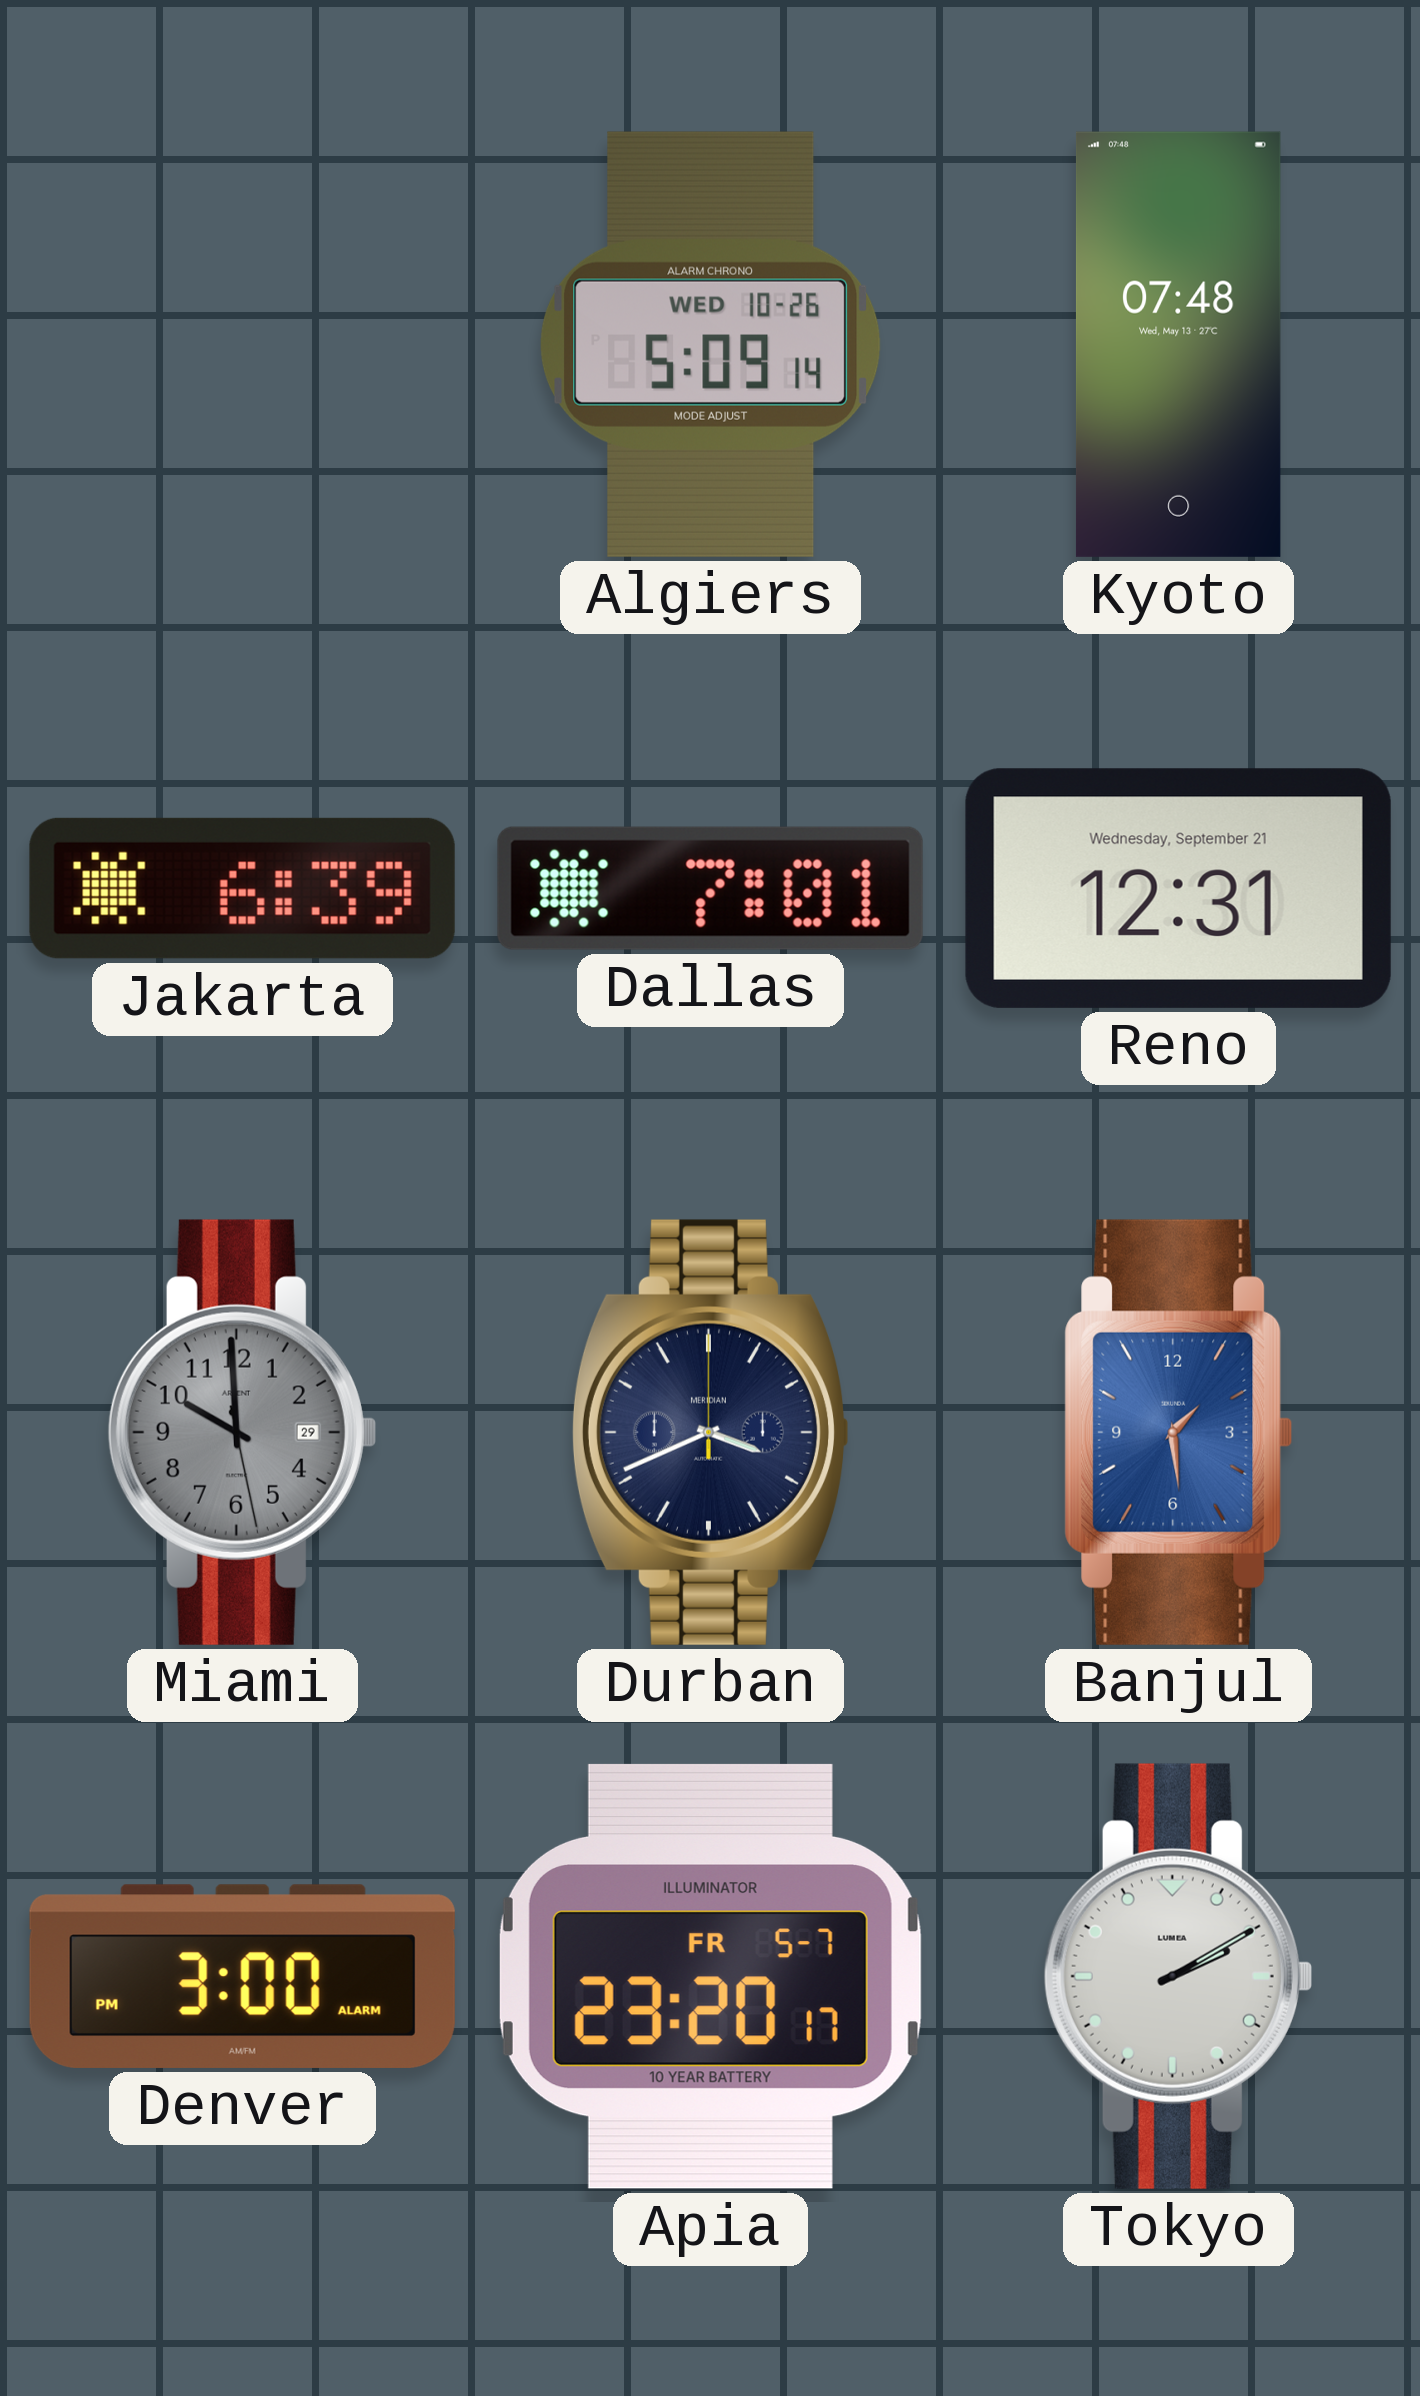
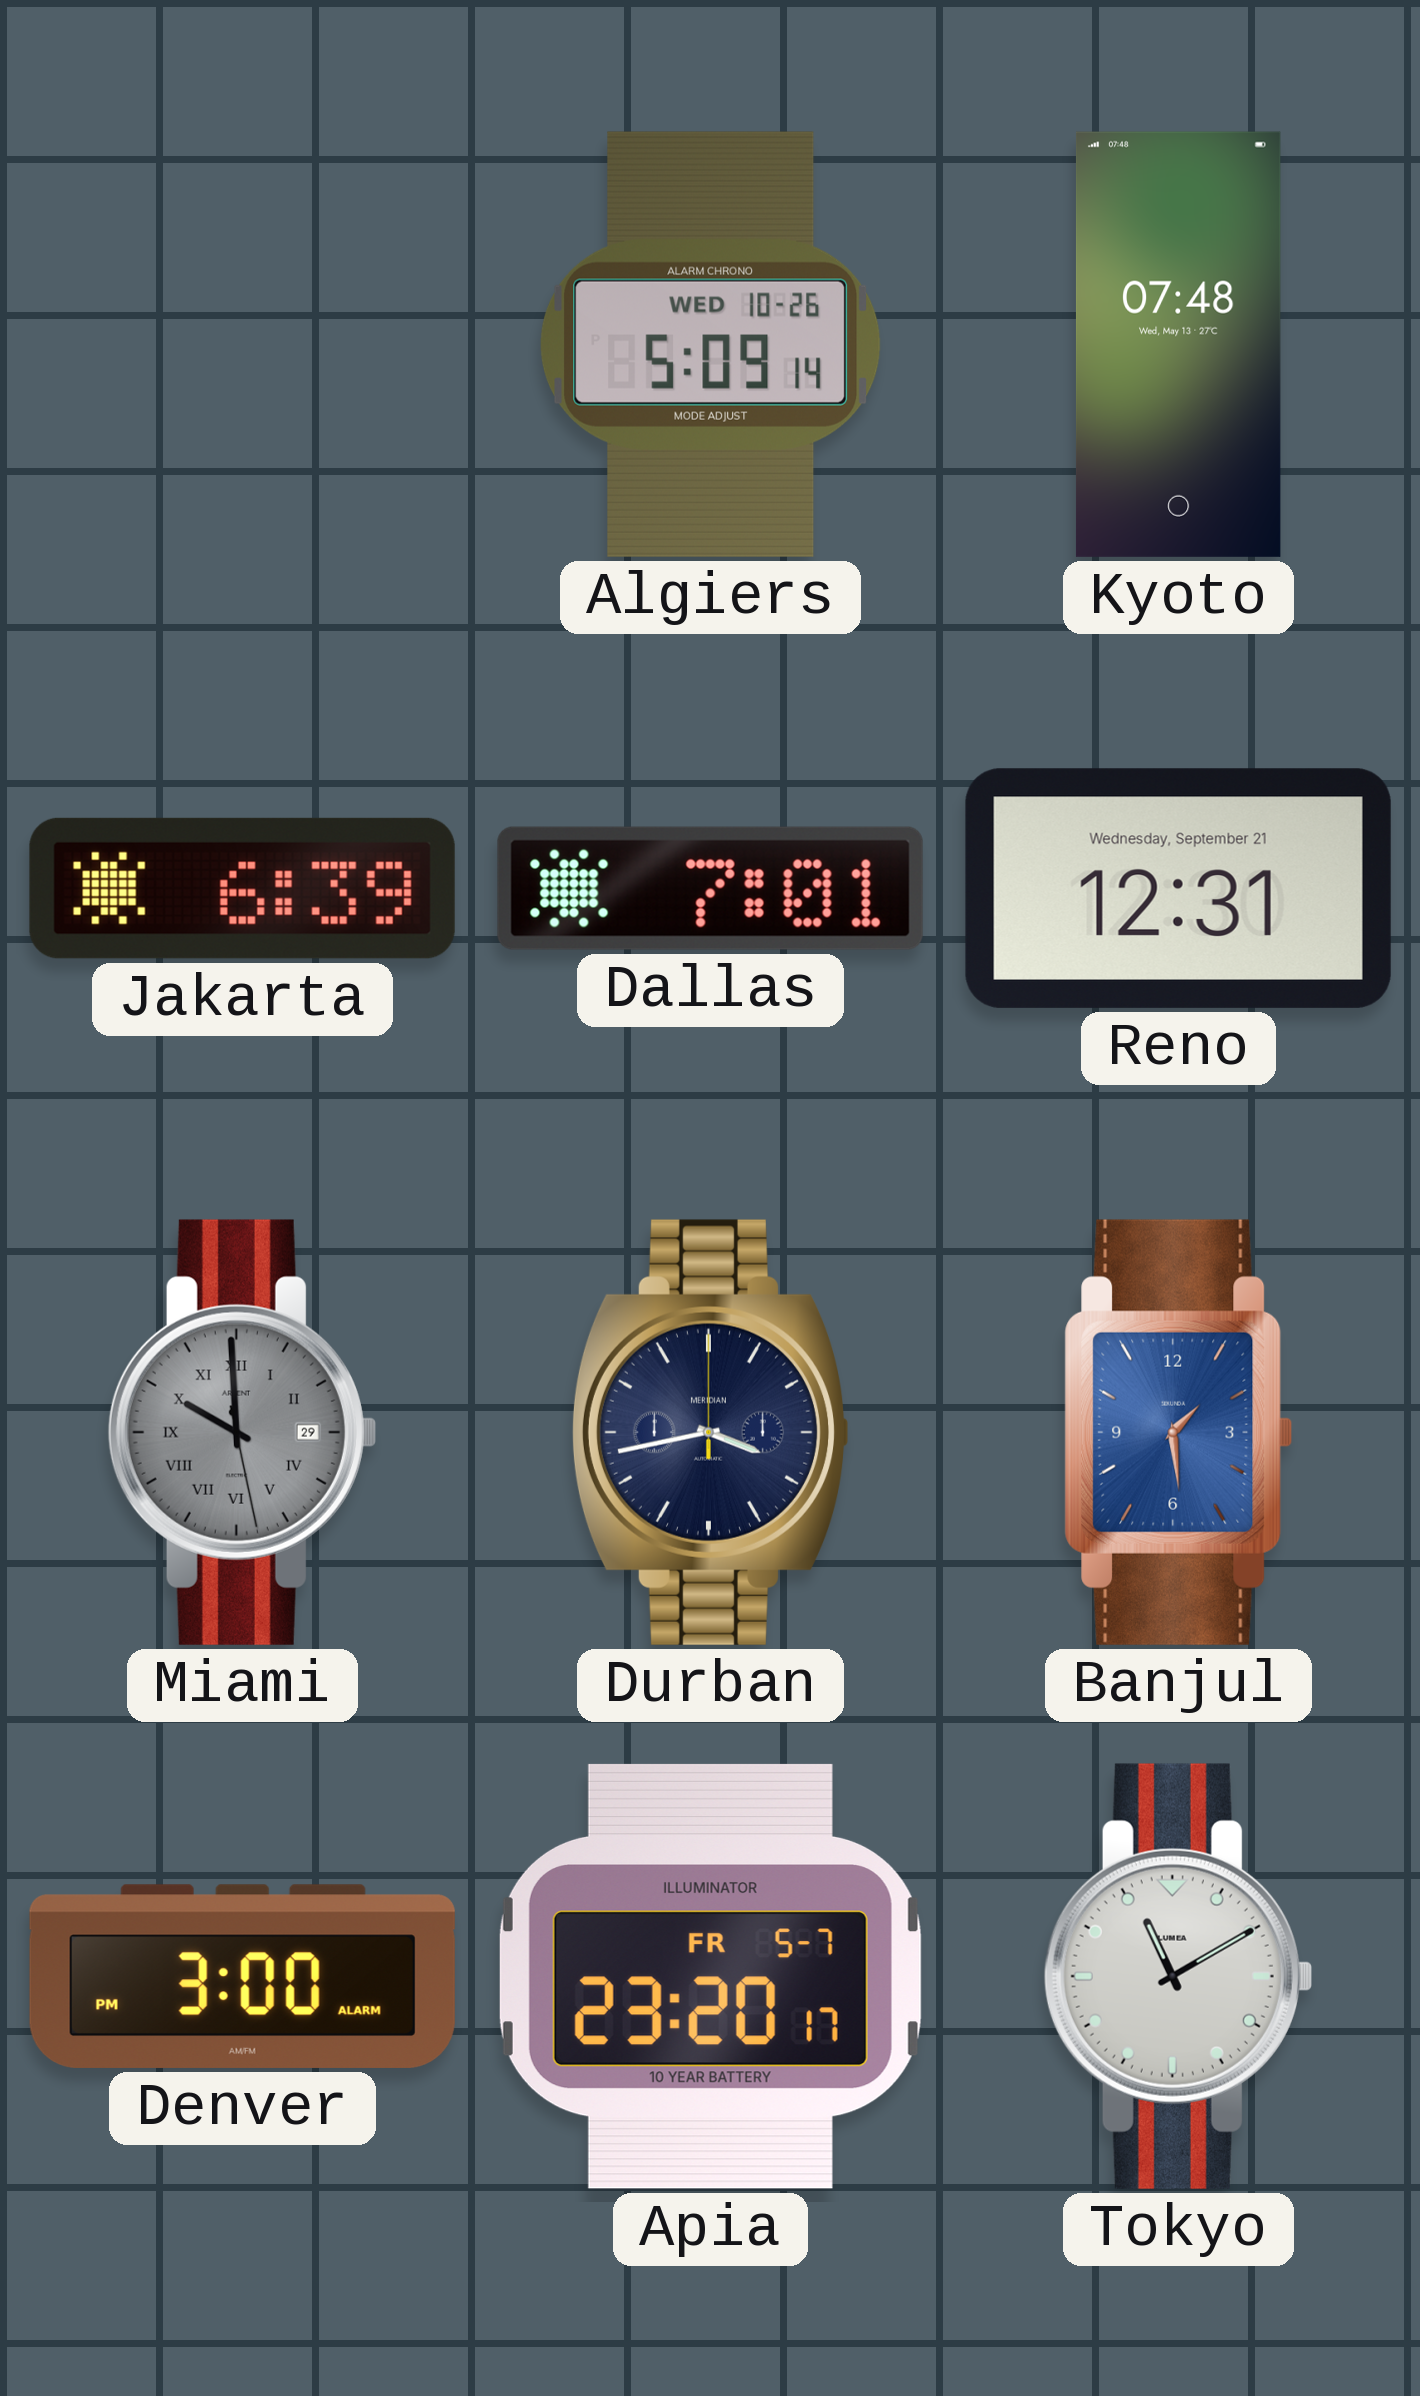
Miami numerals: Arabic -> Roman
Durban: 3:41 -> 3:43
Tokyo: 2:10 -> 11:10
